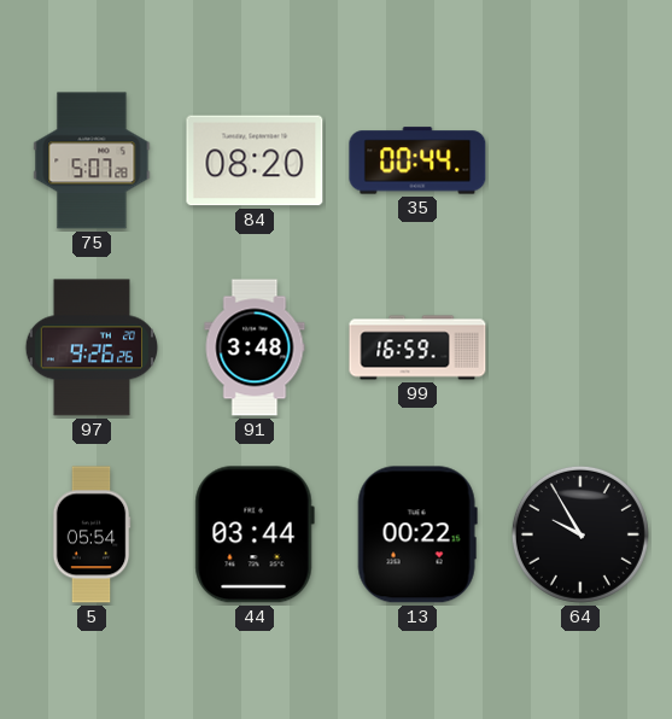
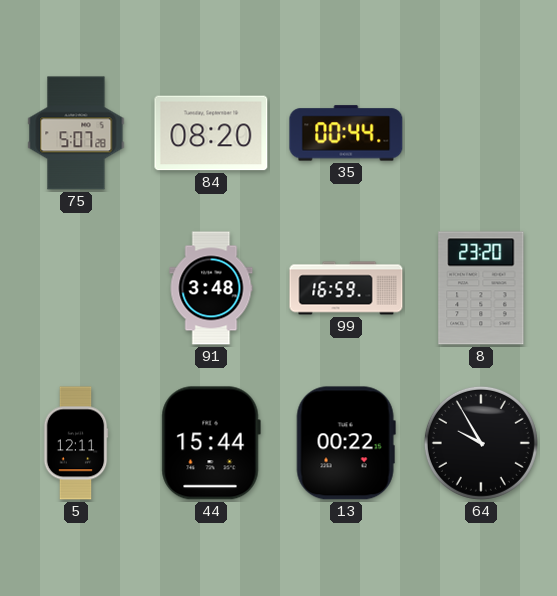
97: 9:26 -> none
8: none -> 23:20
5: 05:54 -> 12:11
44: 03:44 -> 15:44
